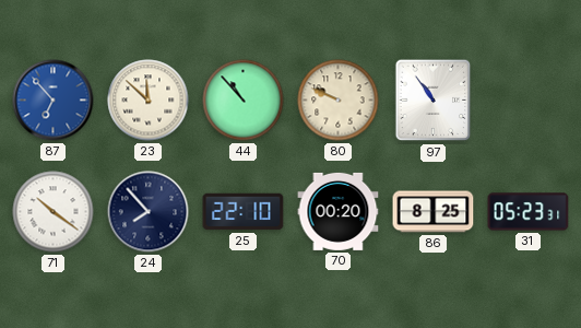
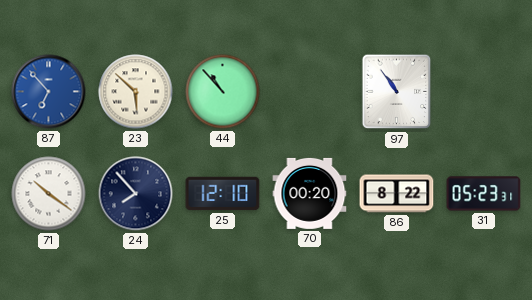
23: 11:52 -> 5:52
80: 9:49 -> none
25: 22:10 -> 12:10
86: 8:25 -> 8:22
